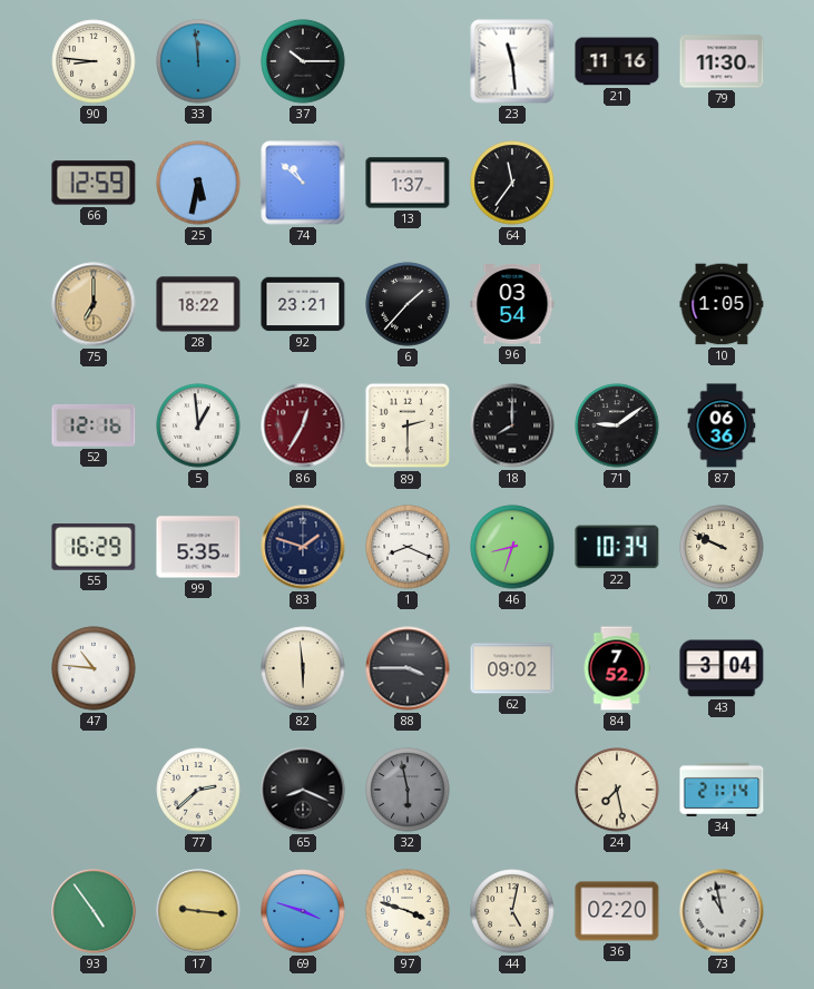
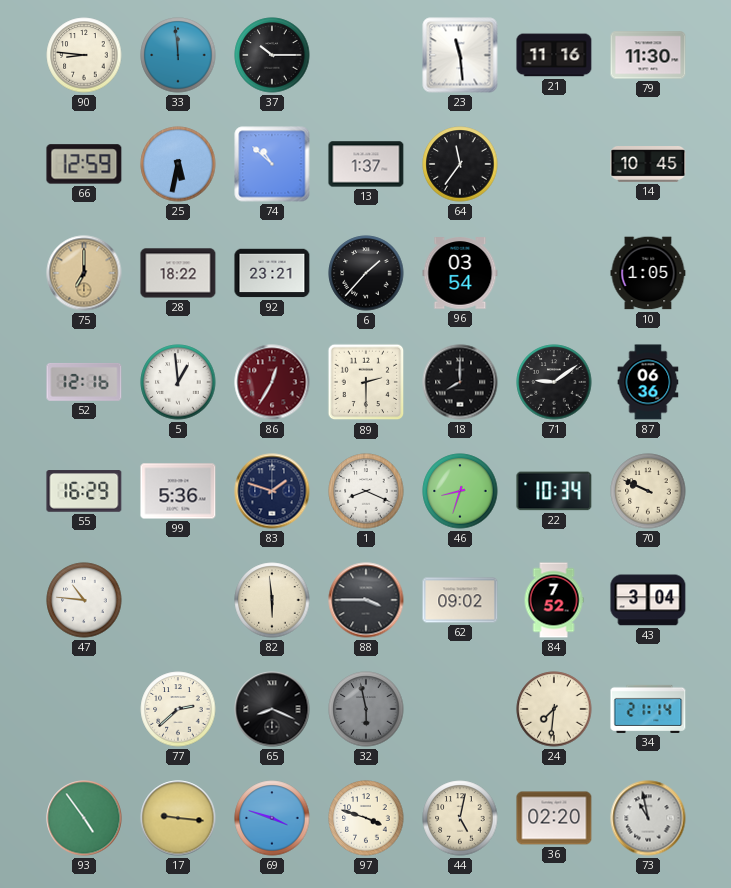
14: none -> 10:45
99: 5:35 -> 5:36
24: 7:28 -> 7:31
